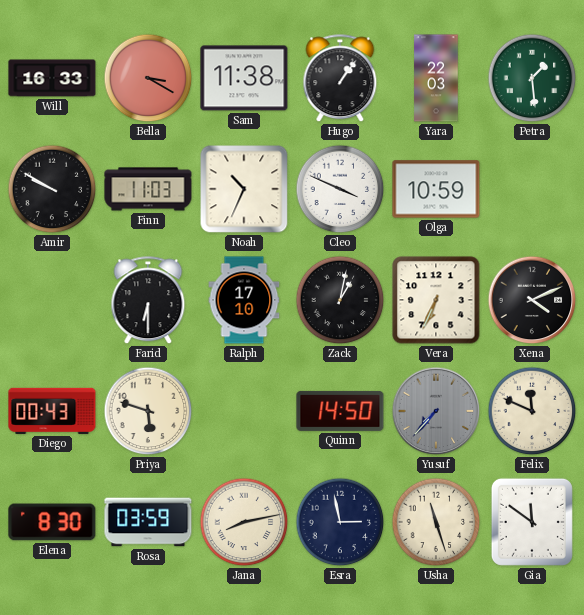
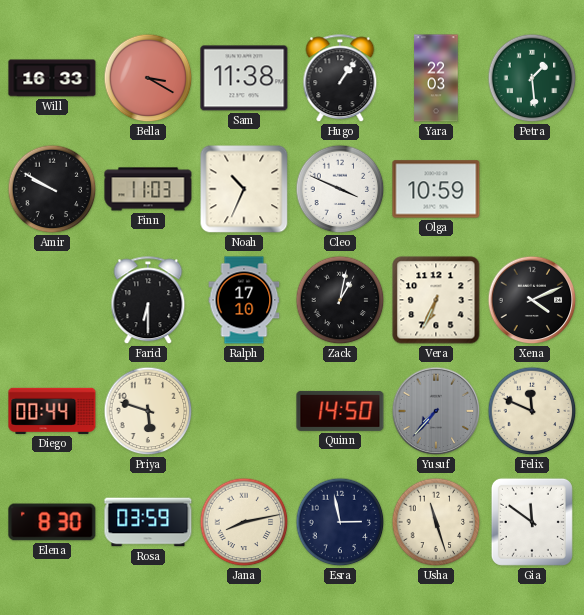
Diego: 00:43 -> 00:44
